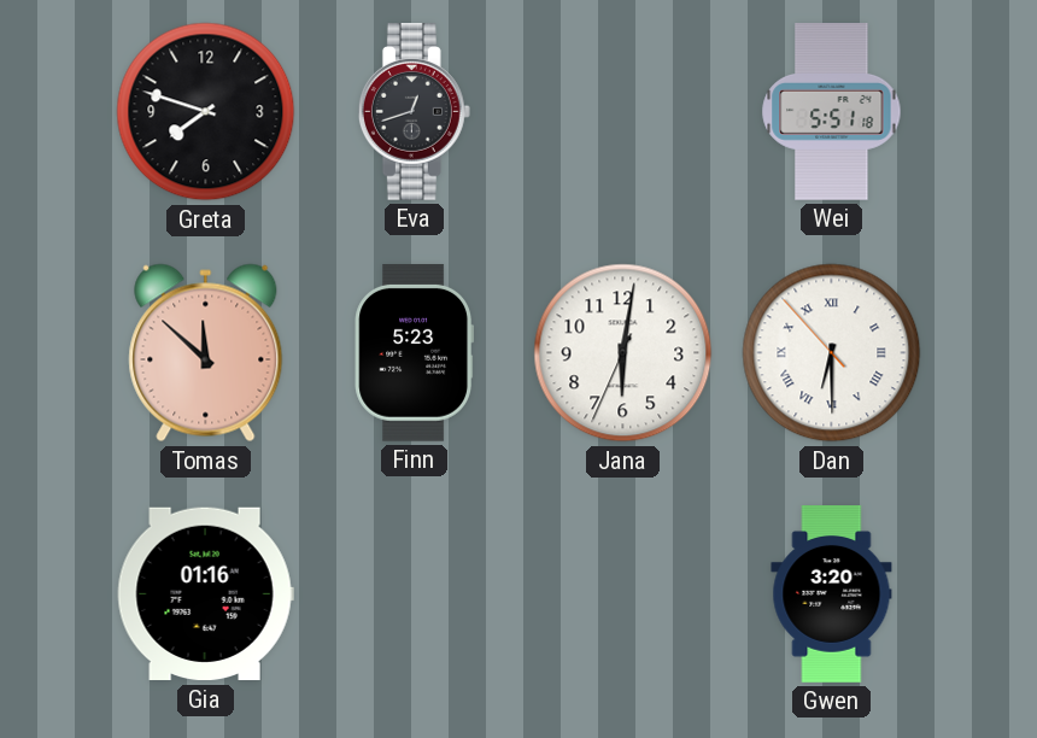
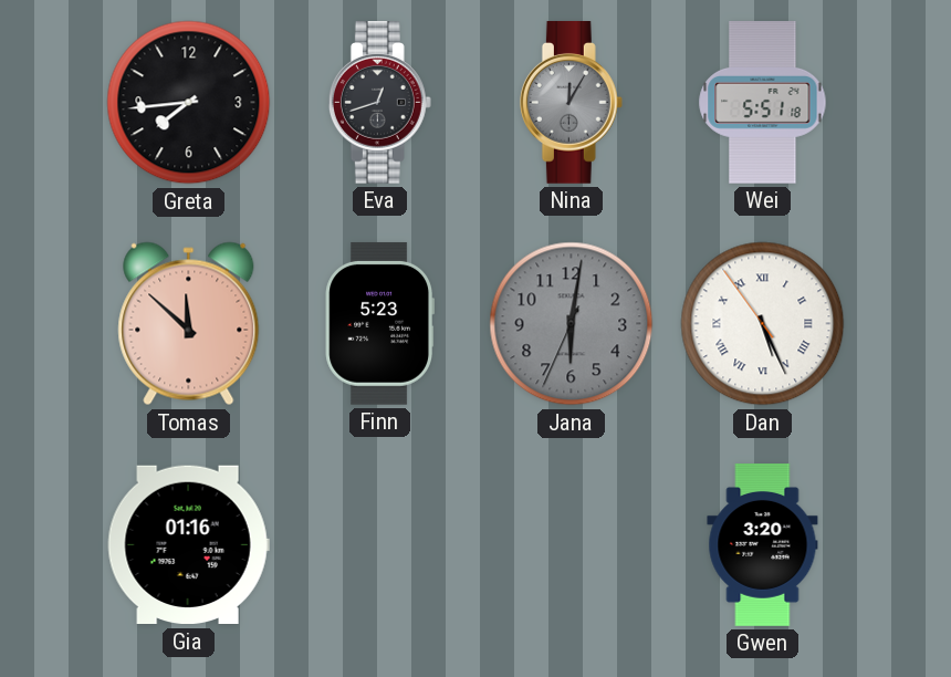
Greta: 7:48 -> 7:44
Nina: none -> 12:05
Jana dial: white -> grey
Dan: 6:29 -> 5:25
